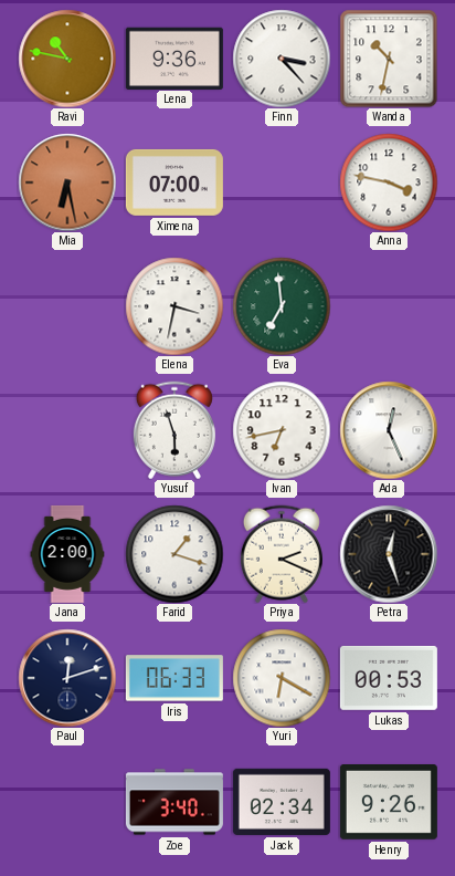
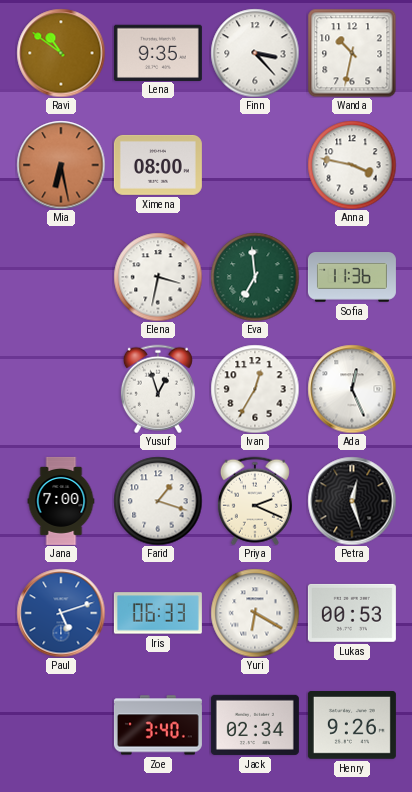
Ravi: 10:47 -> 10:51
Lena: 9:36 -> 9:35
Ximena: 07:00 -> 08:00
Sofia: none -> 11:36
Yusuf: 5:57 -> 12:57
Ivan: 6:43 -> 12:35
Jana: 2:00 -> 7:00
Paul: 12:12 -> 5:12
Paul dial: navy -> blue
